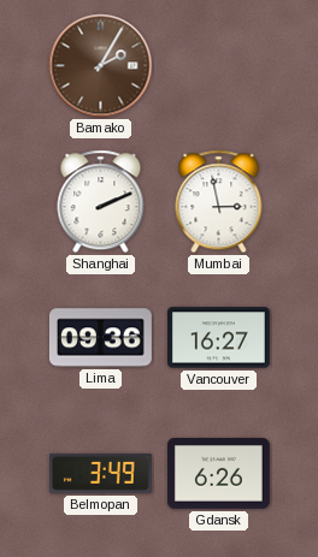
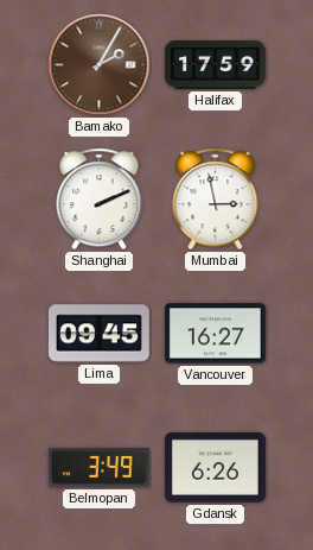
Halifax: none -> 17:59
Lima: 09:36 -> 09:45
